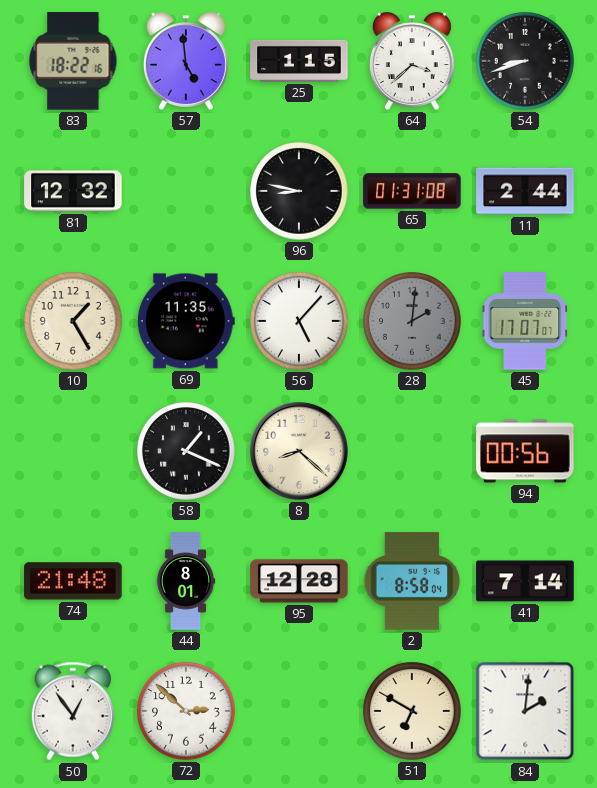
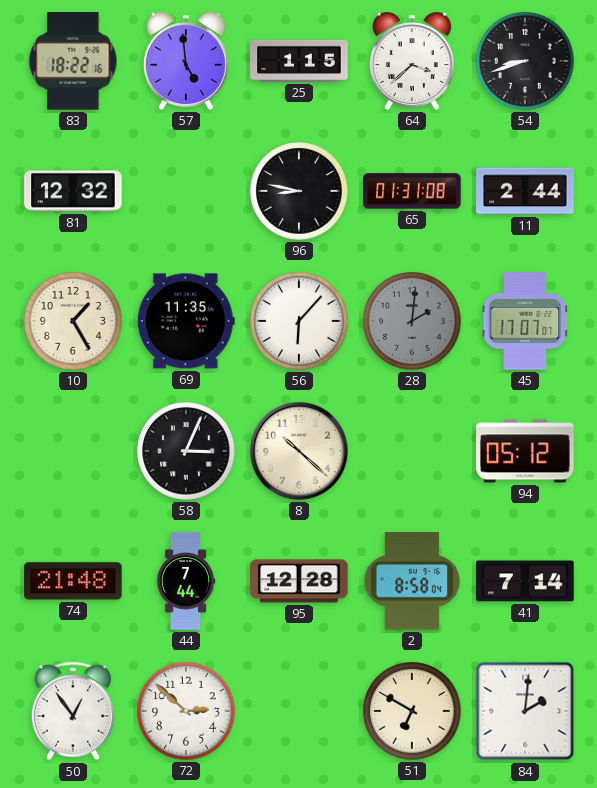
56: 5:07 -> 6:07
58: 1:19 -> 3:04
8: 8:22 -> 10:22
94: 00:56 -> 05:12
44: 8:01 -> 7:44
